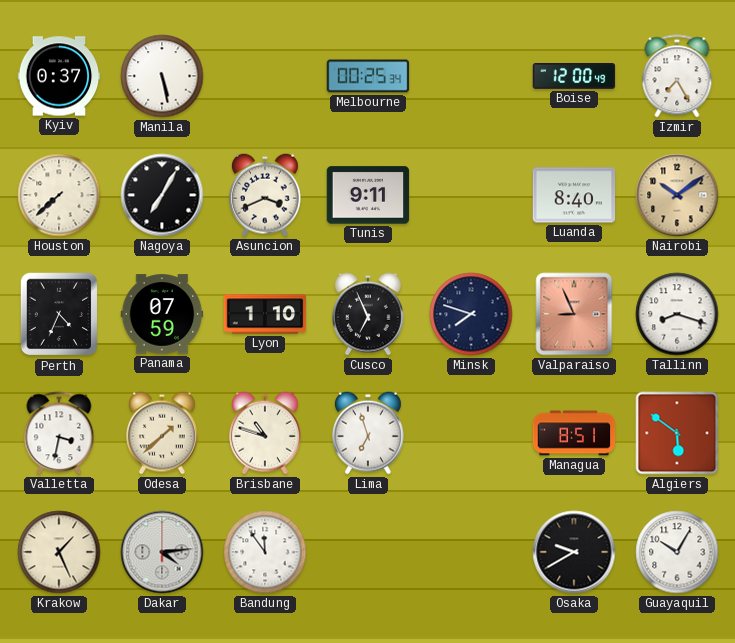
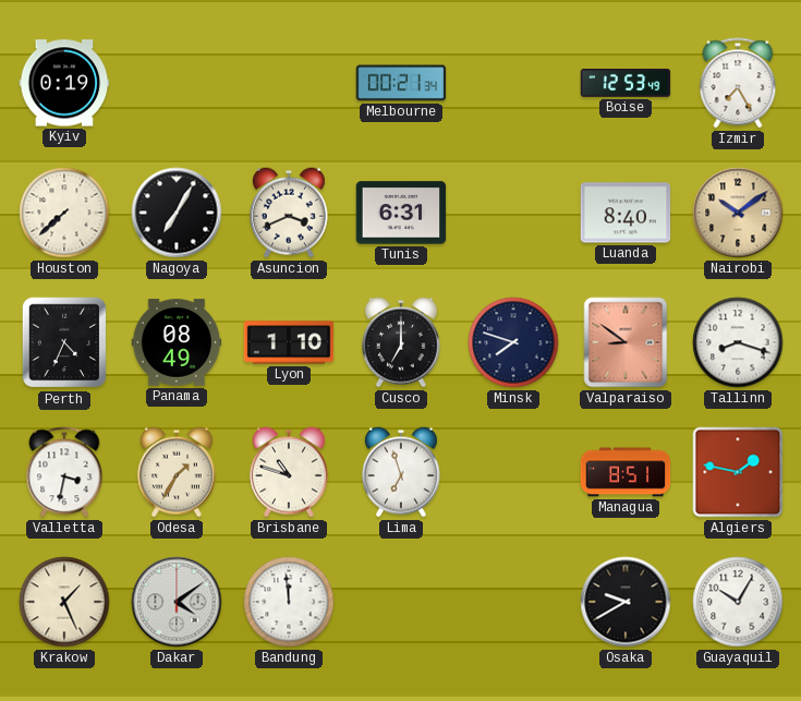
Kyiv: 0:37 -> 0:19
Manila: 5:28 -> none
Melbourne: 00:25 -> 00:21
Boise: 12:00 -> 12:53
Tunis: 9:11 -> 6:31
Panama: 07:59 -> 08:49
Cusco: 6:56 -> 7:00
Valparaiso: 8:56 -> 8:51
Odesa: 1:38 -> 1:35
Algiers: 5:51 -> 1:47
Dakar: 4:14 -> 4:09
Bandung: 11:54 -> 11:59
